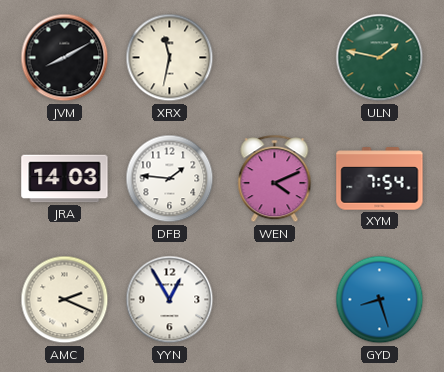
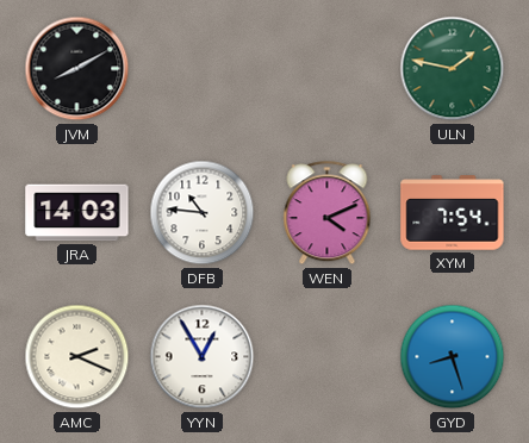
XRX: 11:32 -> none
DFB: 1:46 -> 10:46
